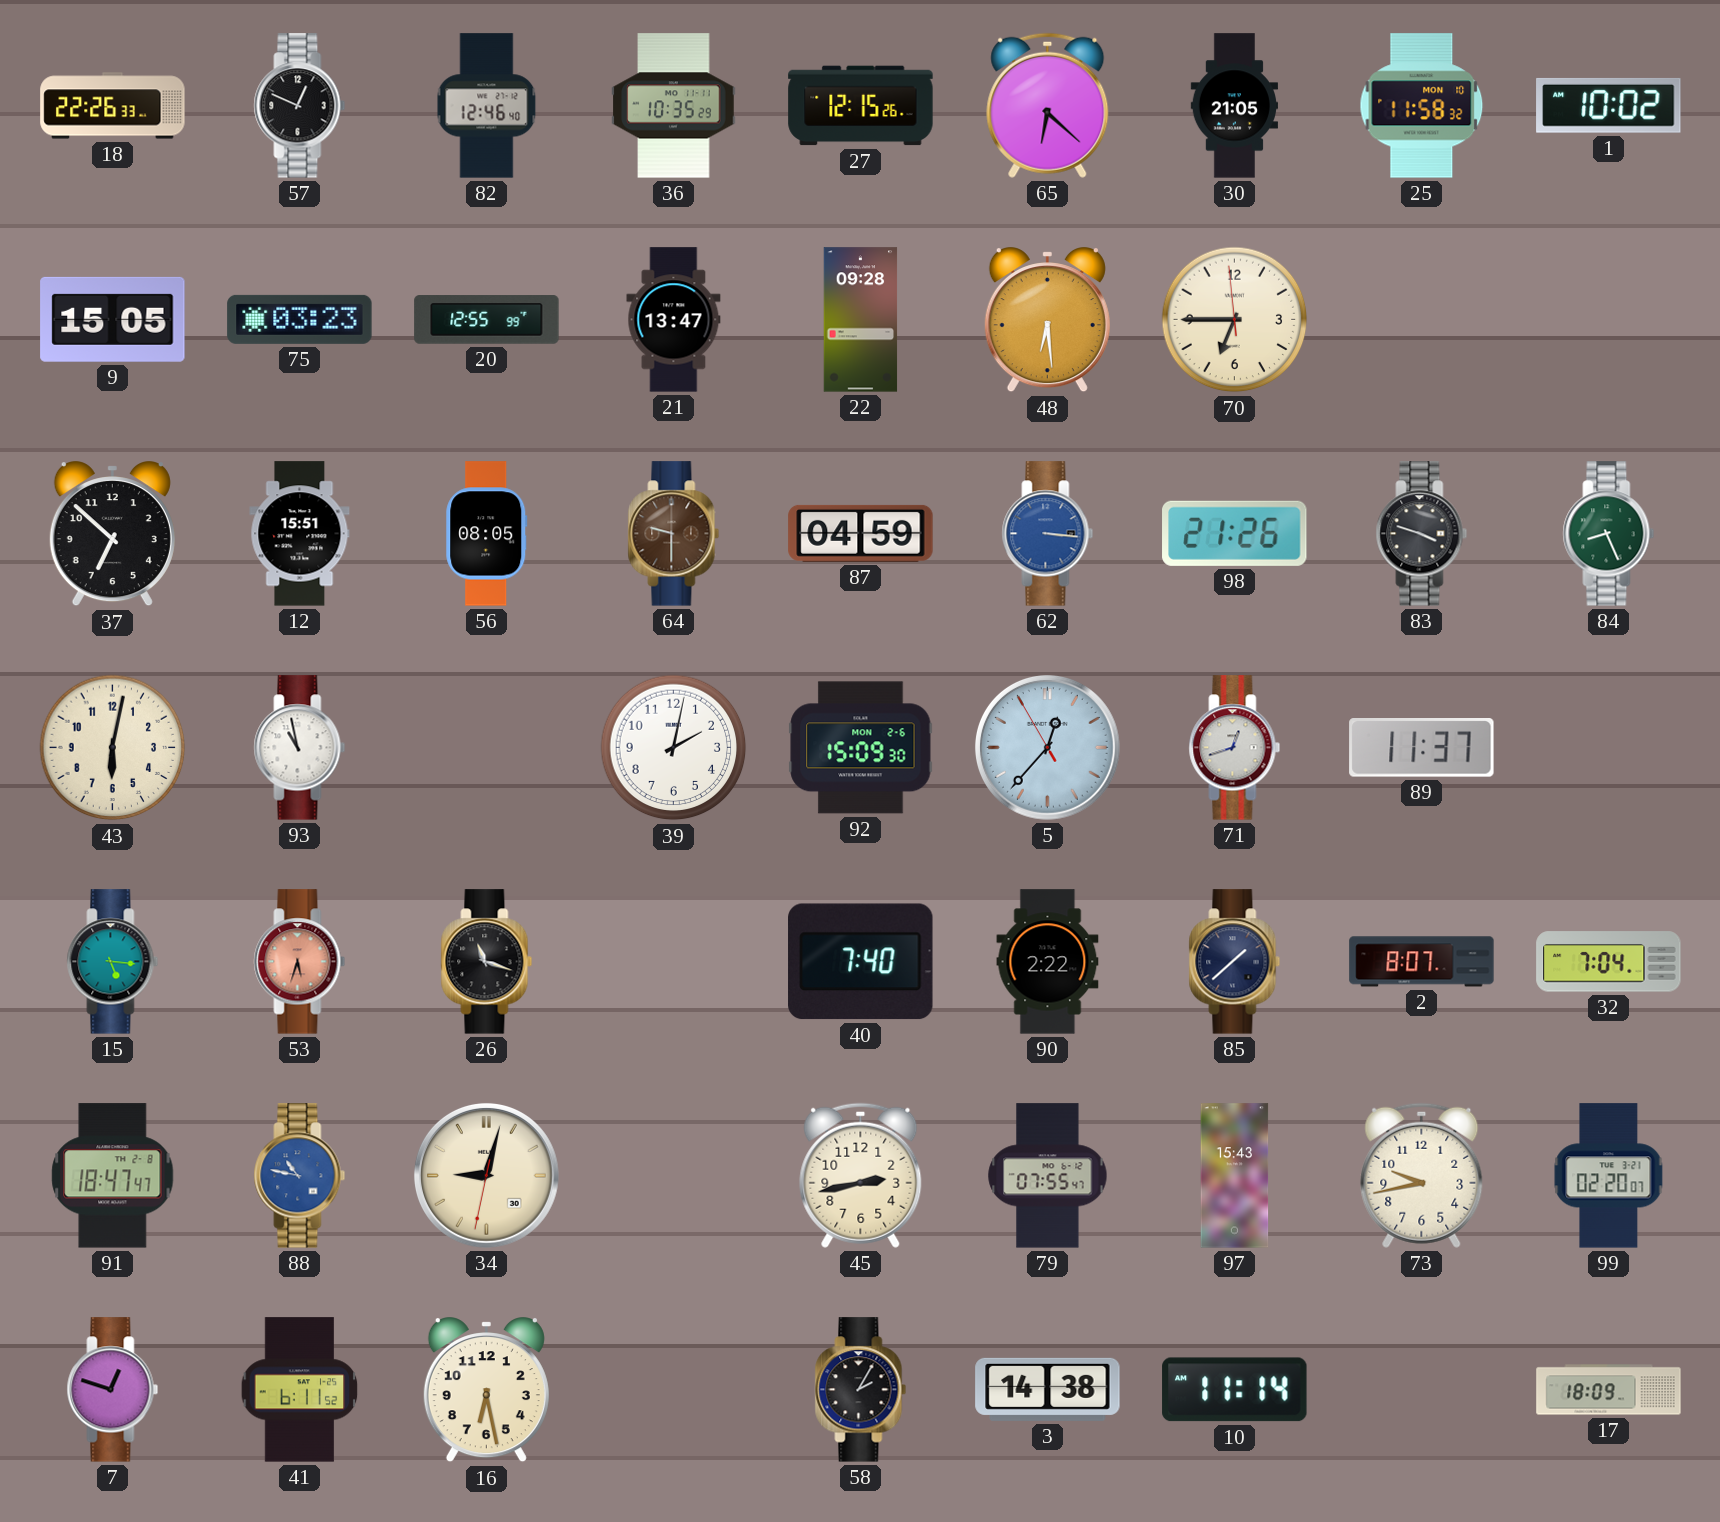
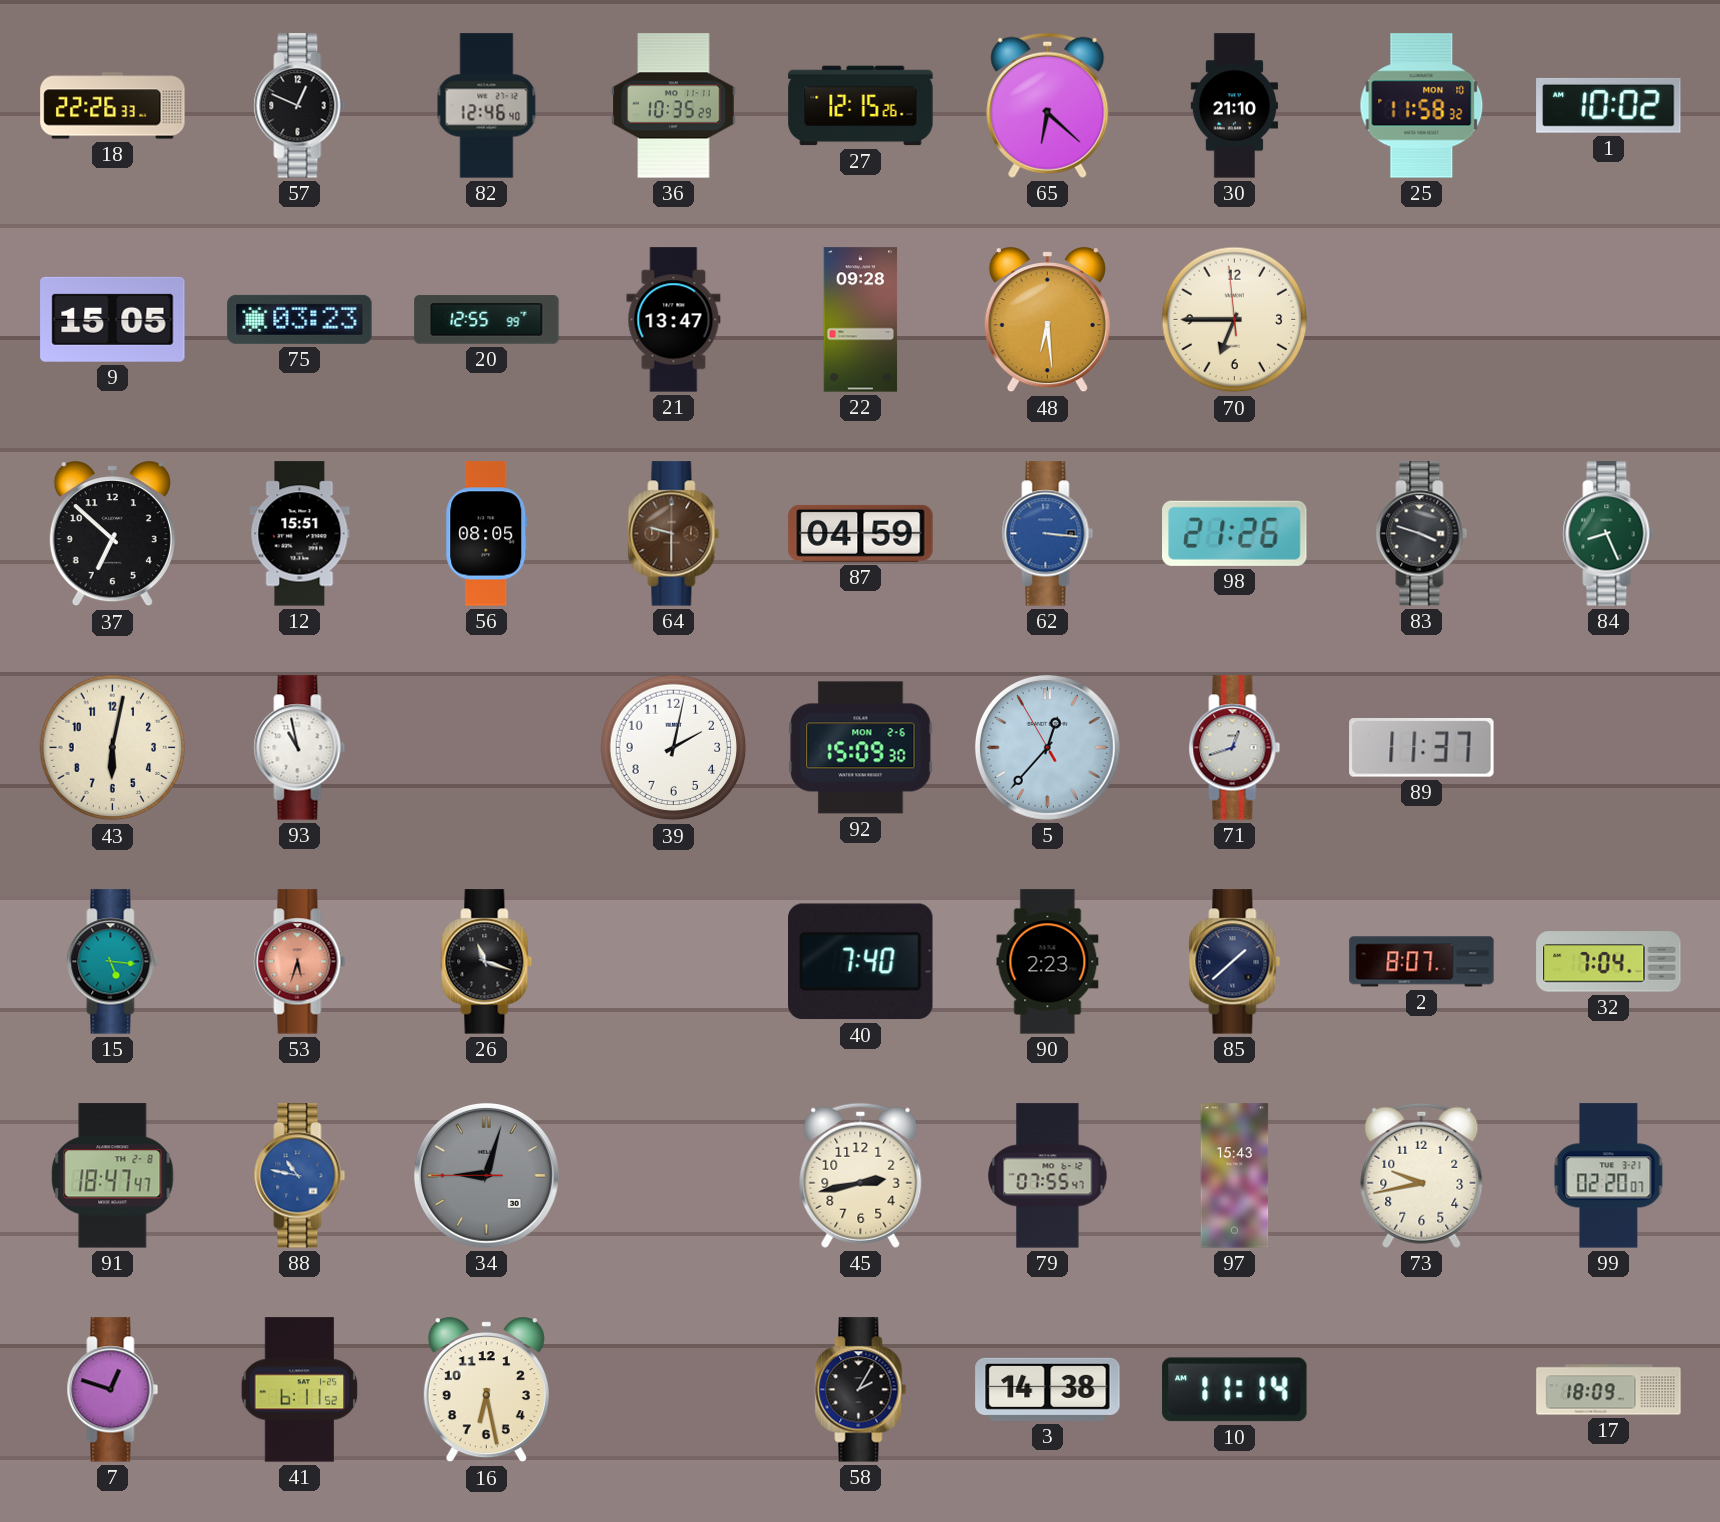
30: 21:05 -> 21:10
90: 2:22 -> 2:23
34: 9:02:32 -> 9:02:45
34 dial: cream -> grey
